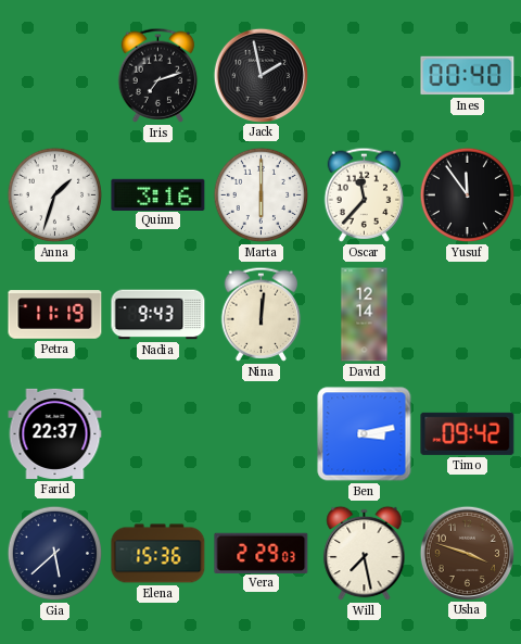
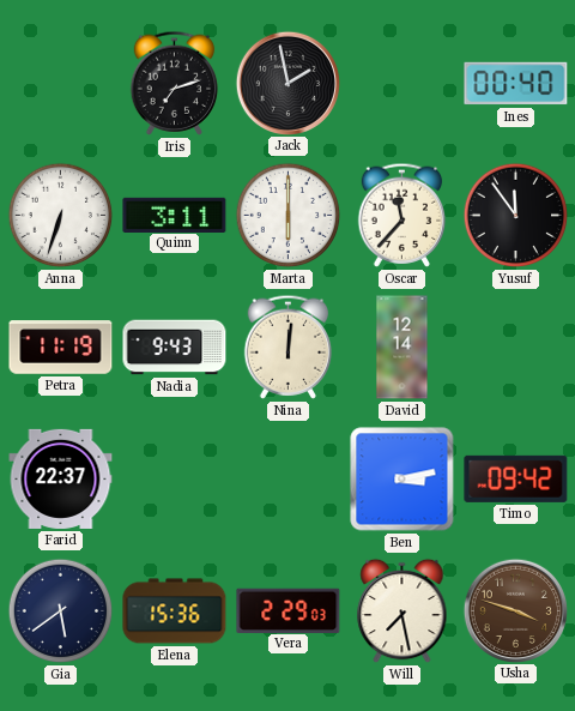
Anna: 1:33 -> 6:33
Quinn: 3:16 -> 3:11
Gia: 5:38 -> 5:39
